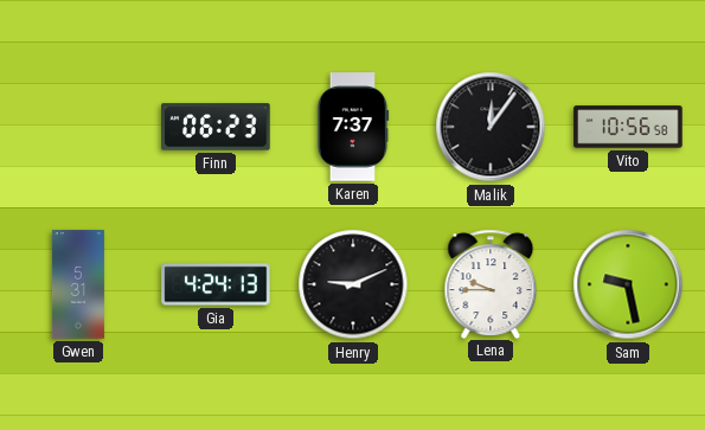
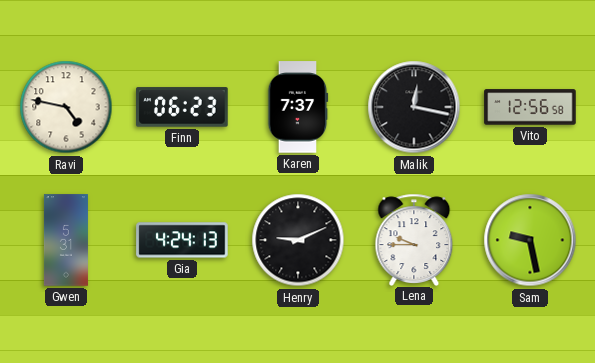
Ravi: none -> 4:47
Malik: 12:06 -> 12:17
Vito: 10:56 -> 12:56
